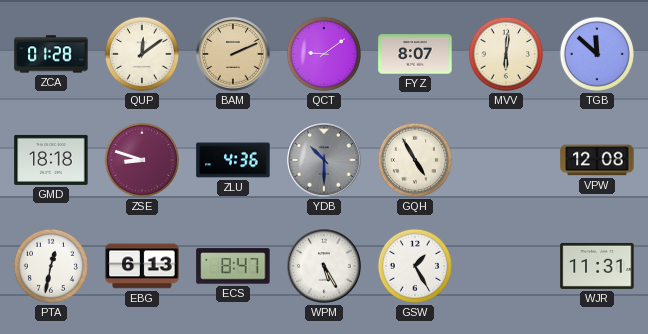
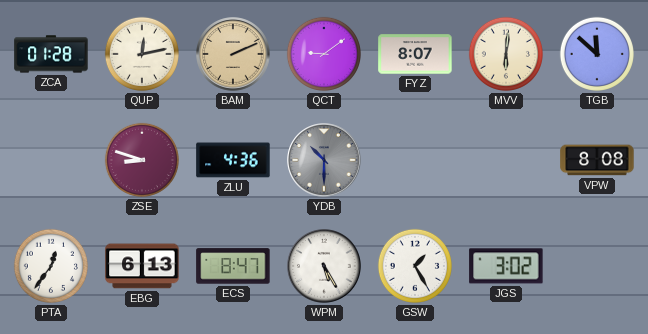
QUP: 12:09 -> 12:13
GMD: 18:18 -> none
GQH: 4:55 -> none
VPW: 12:08 -> 8:08
PTA: 12:32 -> 12:36
JGS: none -> 3:02
WJR: 11:31 -> none
